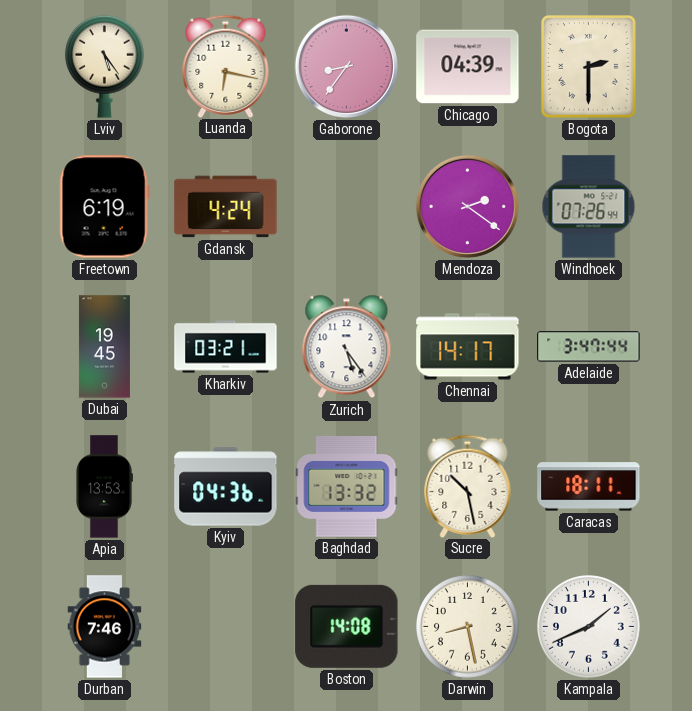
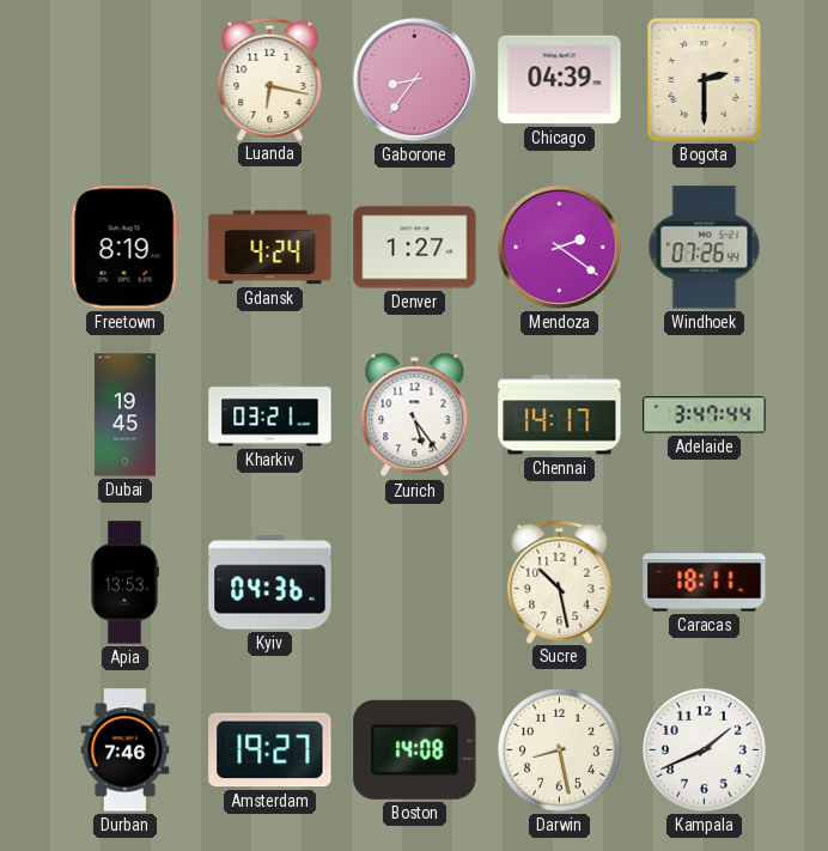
Lviv: 5:24 -> none
Freetown: 6:19 -> 8:19
Denver: none -> 1:27
Baghdad: 13:32 -> none
Amsterdam: none -> 19:27
